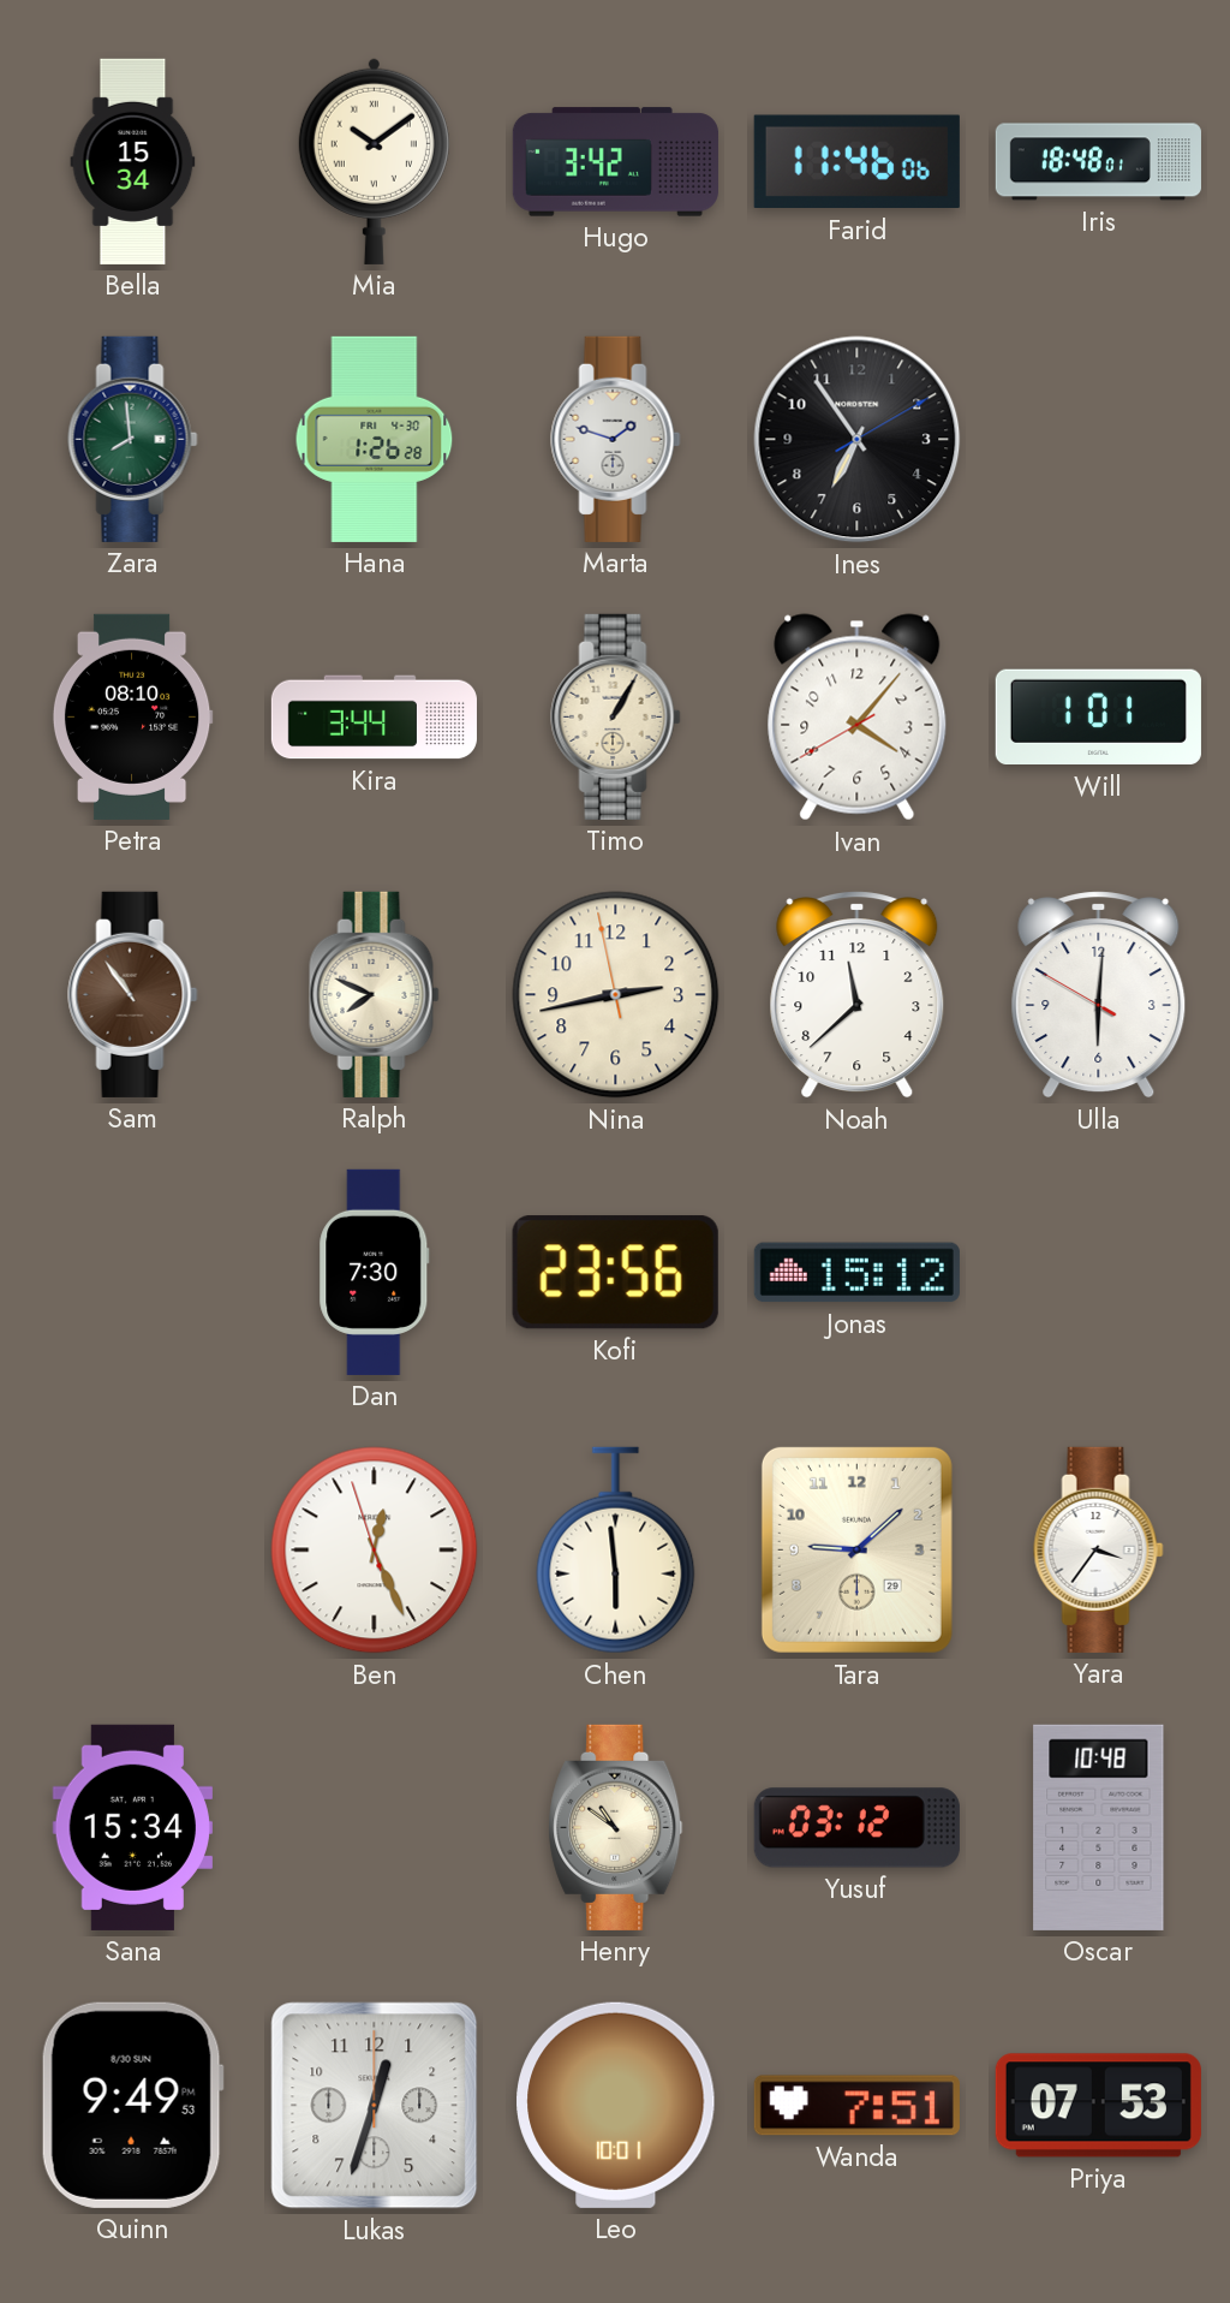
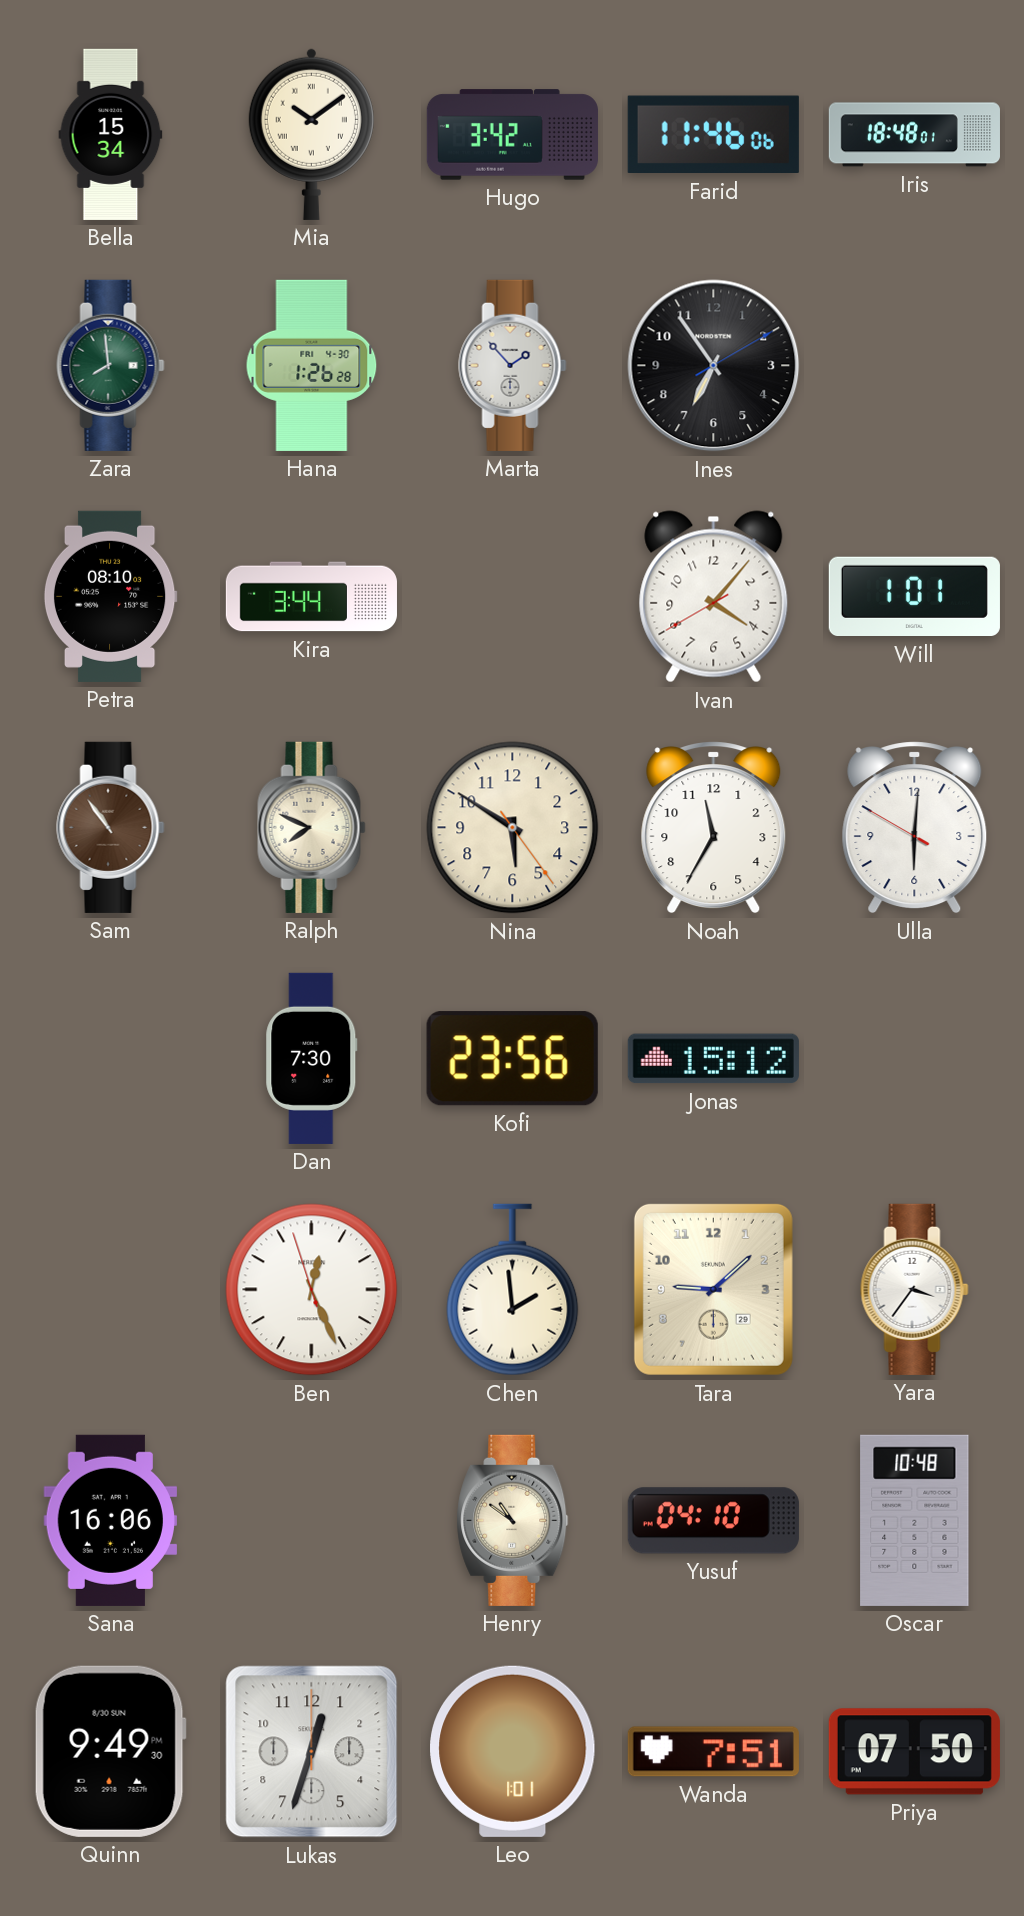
Marta: 1:48 -> 1:53
Timo: 1:05 -> none
Nina: 2:42 -> 5:50
Noah: 11:38 -> 11:35
Chen: 5:59 -> 1:59
Sana: 15:34 -> 16:06
Yusuf: 03:12 -> 04:10
Quinn: 9:49:53 PM -> 9:49:30 PM
Leo: 10:01 -> 1:01
Priya: 07:53 -> 07:50
